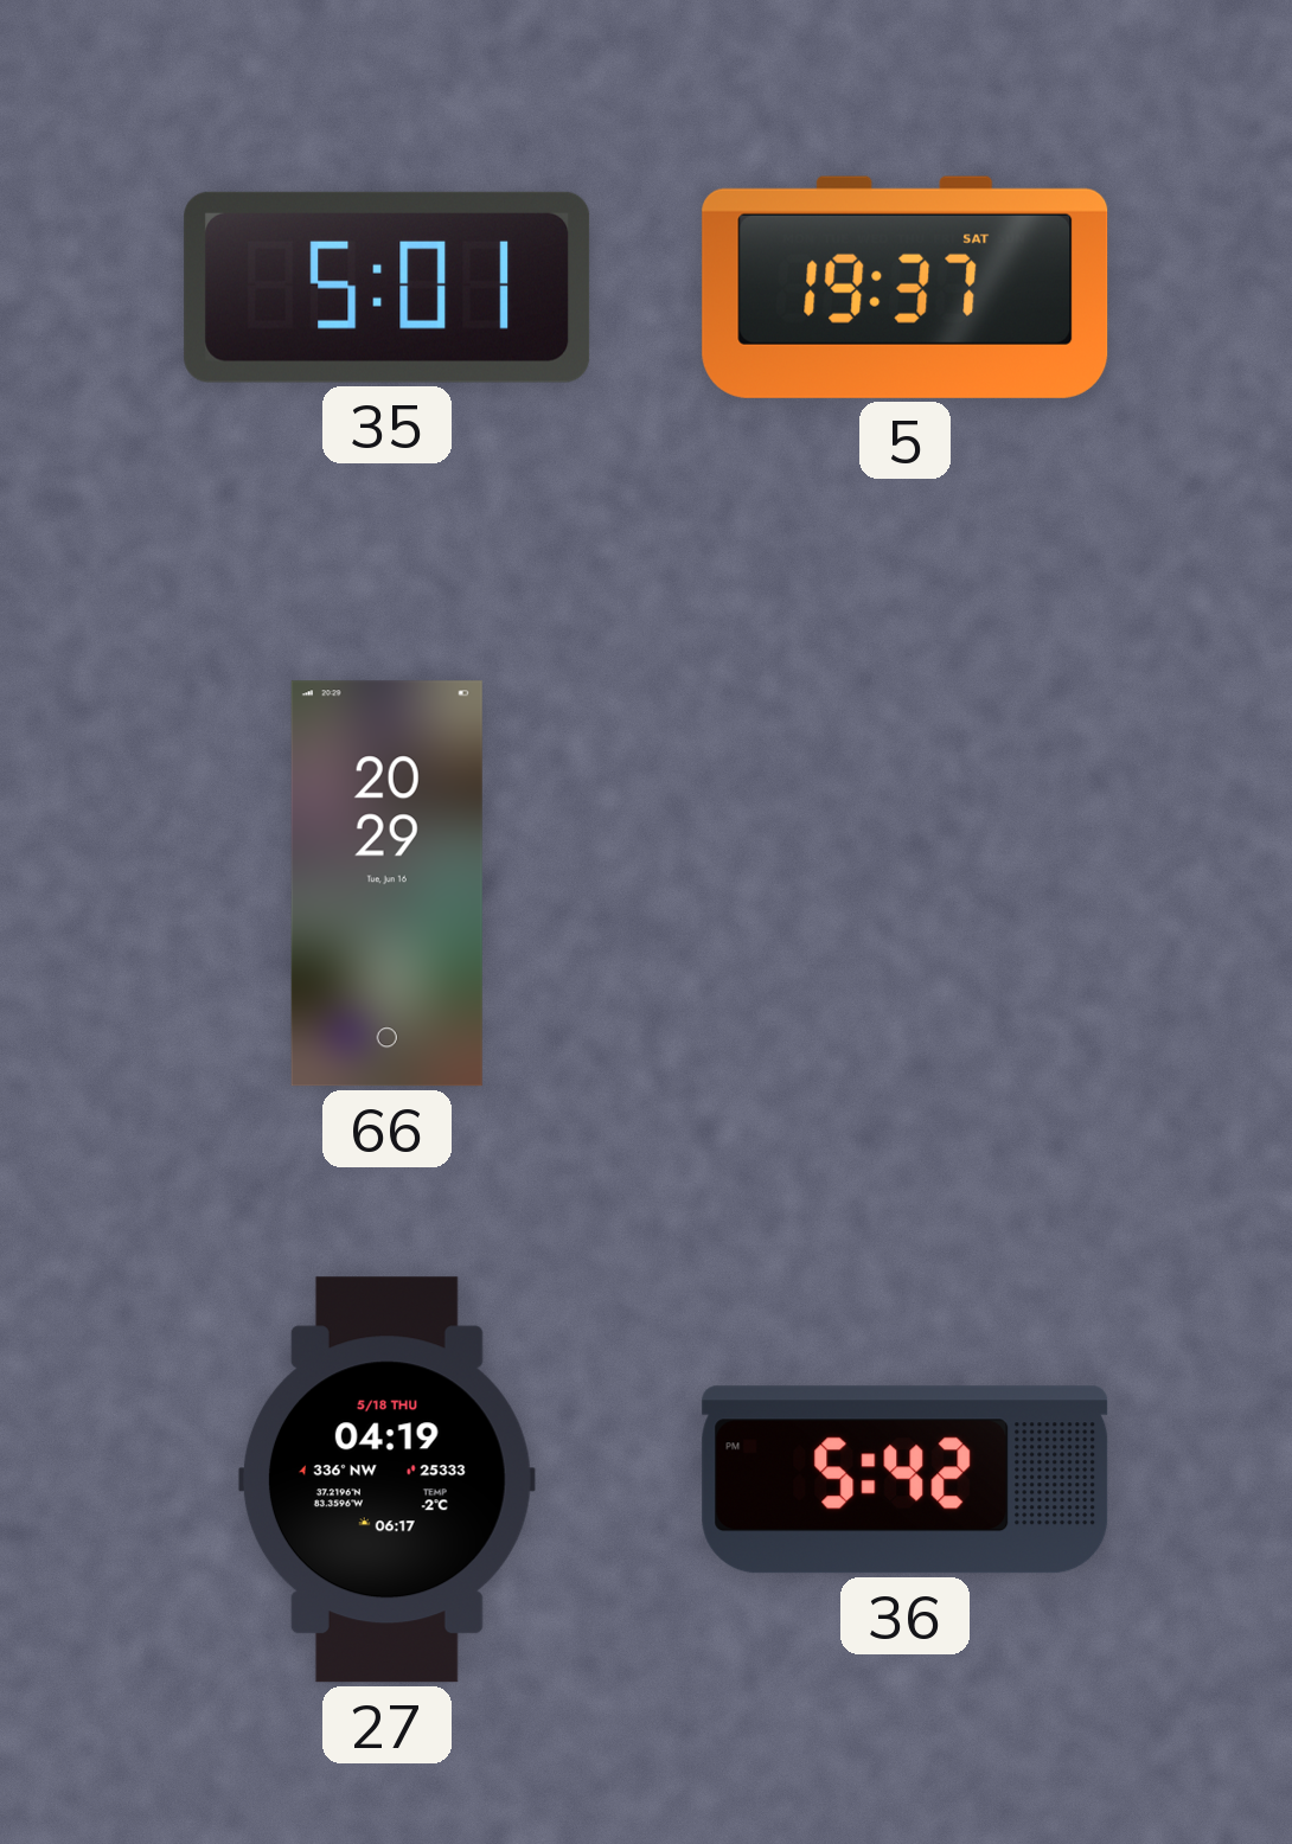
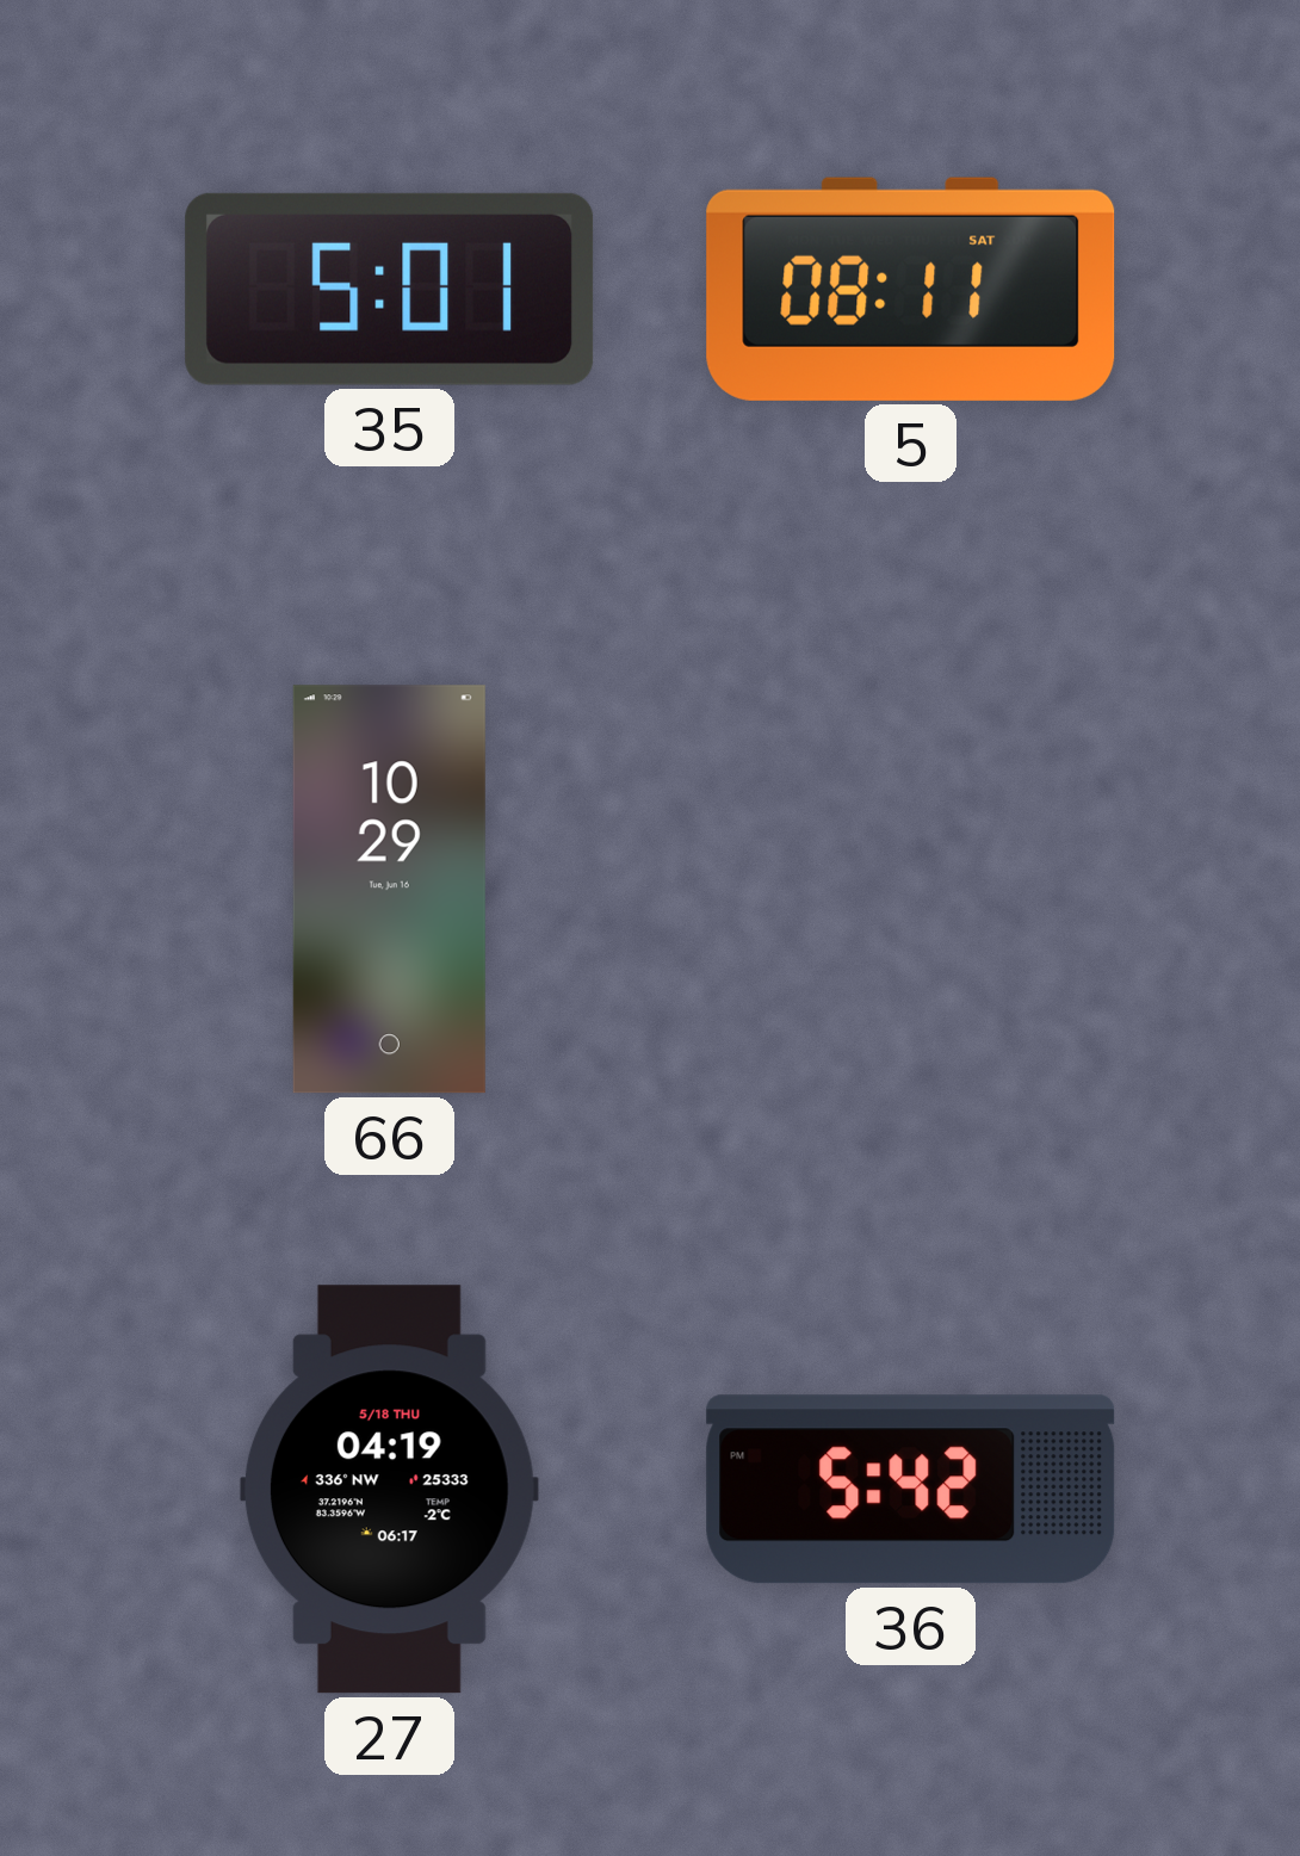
5: 19:37 -> 08:11
66: 20:29 -> 10:29
